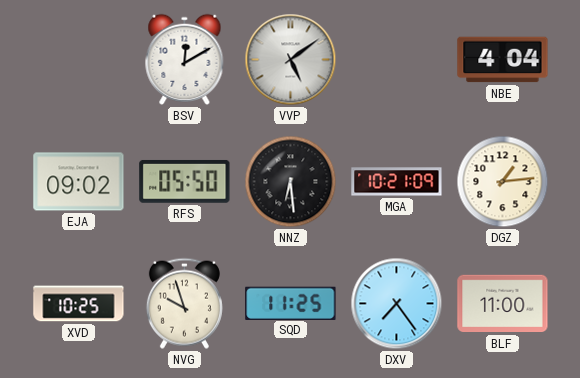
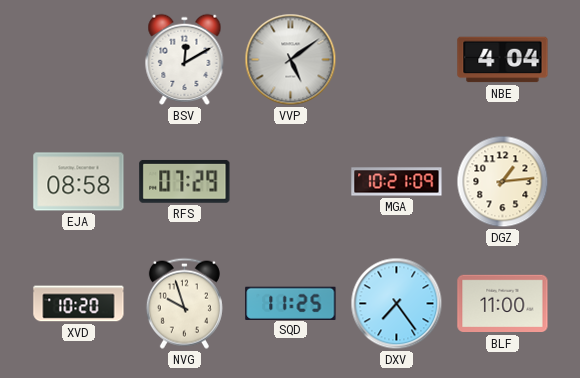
EJA: 09:02 -> 08:58
RFS: 05:50 -> 07:29
NNZ: 6:29 -> none
XVD: 10:25 -> 10:20
